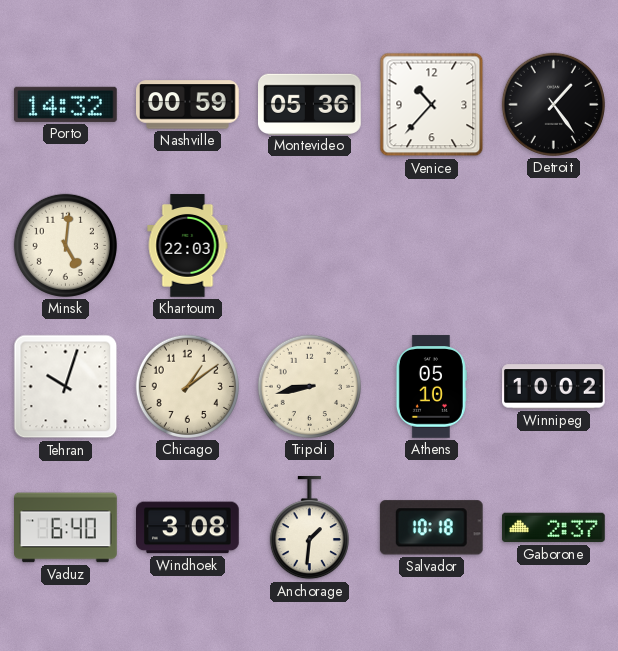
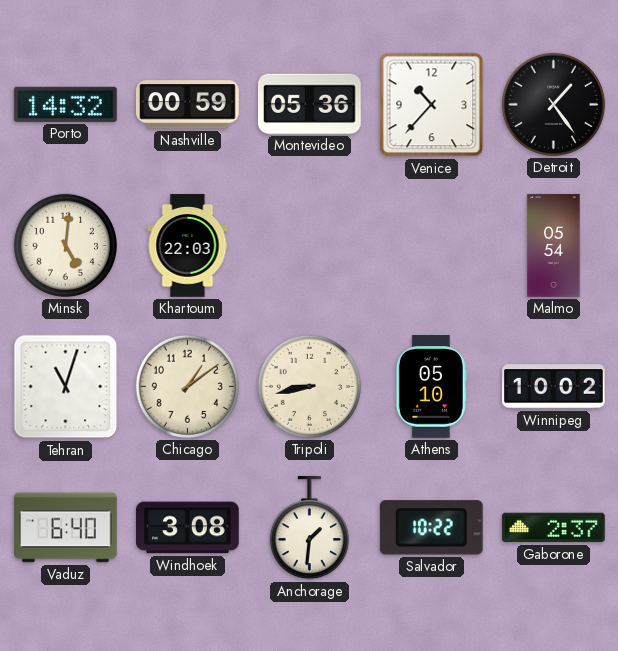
Malmo: none -> 05:54
Tehran: 10:03 -> 11:03
Salvador: 10:18 -> 10:22
